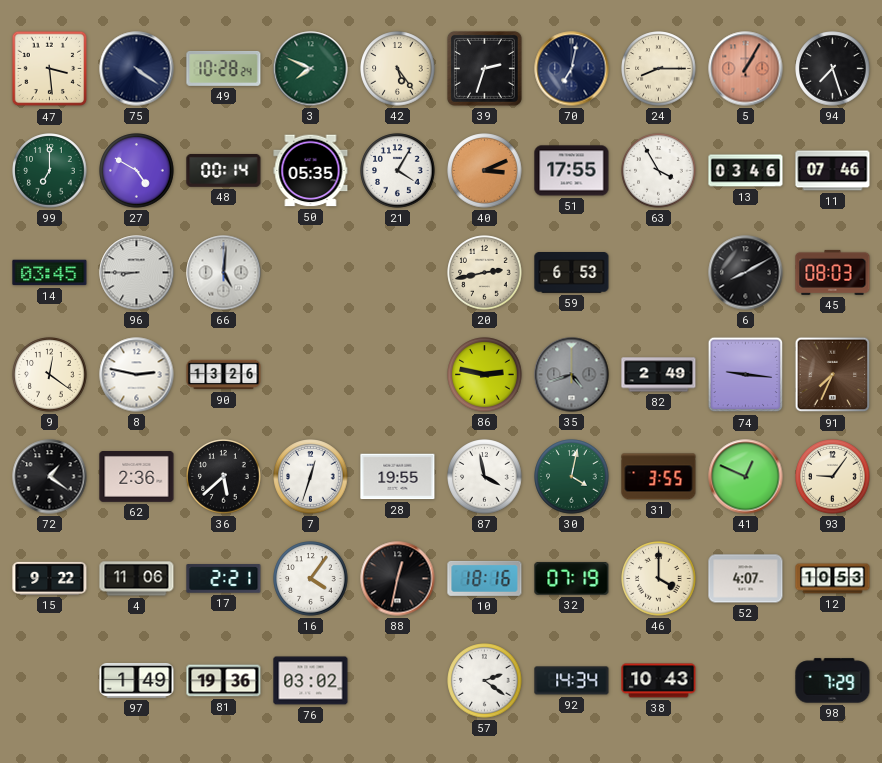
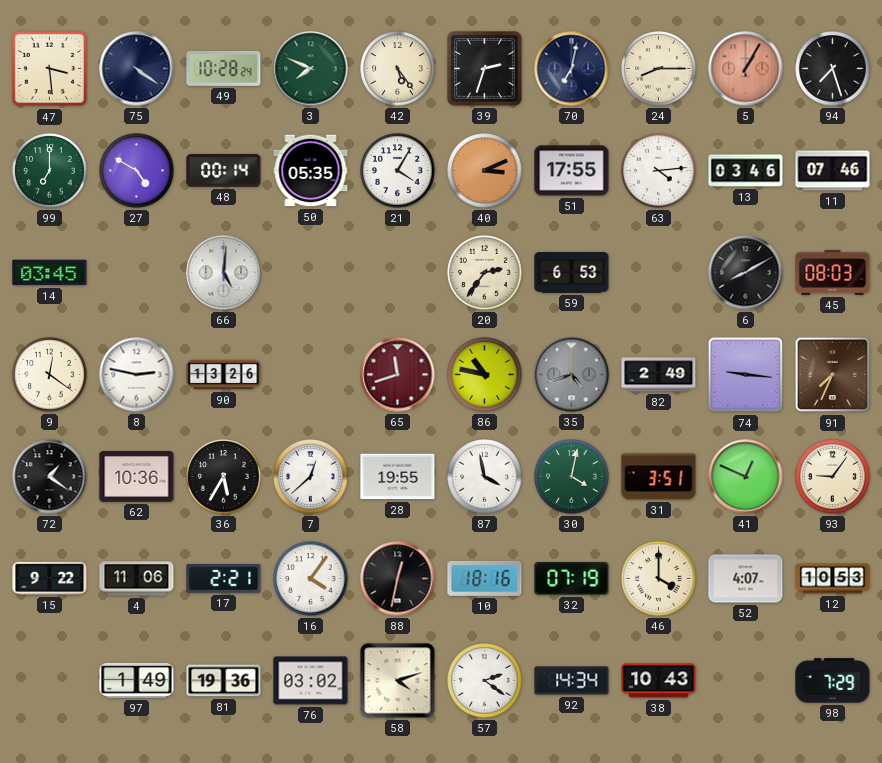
63: 3:55 -> 4:14
96: 8:45 -> none
20: 2:43 -> 2:36
65: none -> 11:42
86: 2:47 -> 10:47
62: 2:36 -> 10:36
36: 5:38 -> 5:35
7: 12:33 -> 12:38
31: 3:55 -> 3:51
58: none -> 4:12
